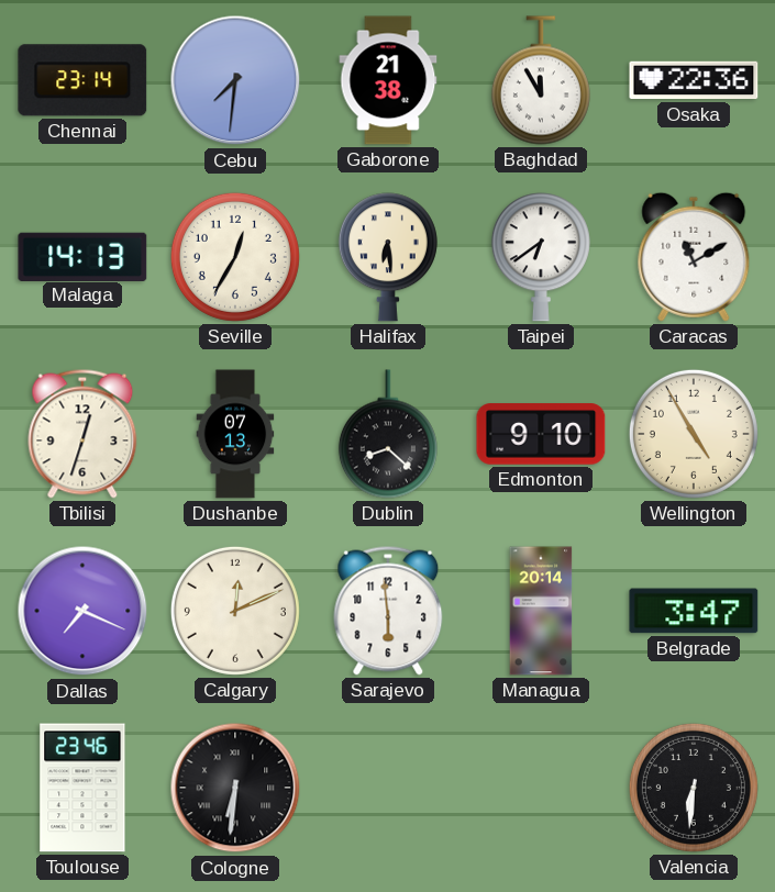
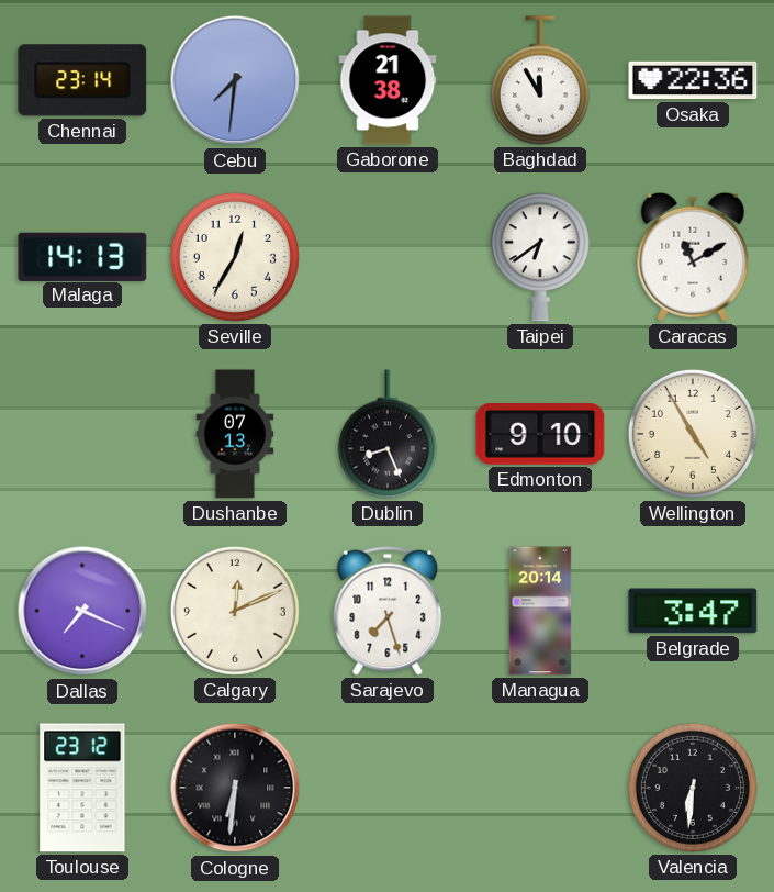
Halifax: 6:29 -> none
Tbilisi: 12:33 -> none
Dublin: 8:22 -> 8:26
Sarajevo: 5:59 -> 7:27
Toulouse: 23:46 -> 23:12
